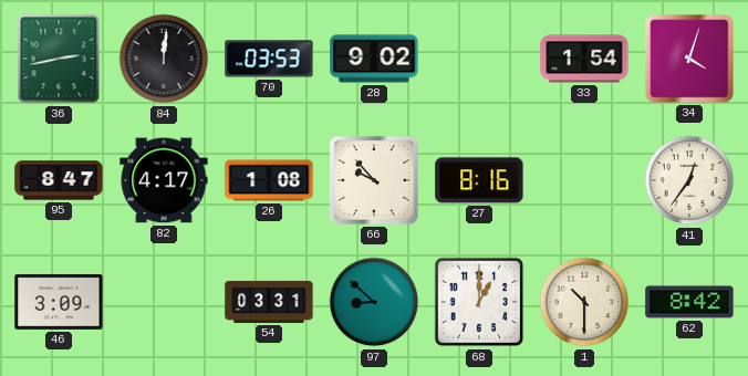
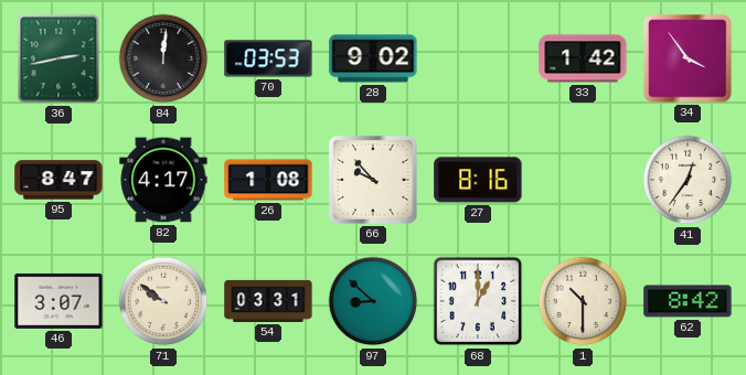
33: 1:54 -> 1:42
34: 4:03 -> 3:54
46: 3:09 -> 3:07
71: none -> 9:51
